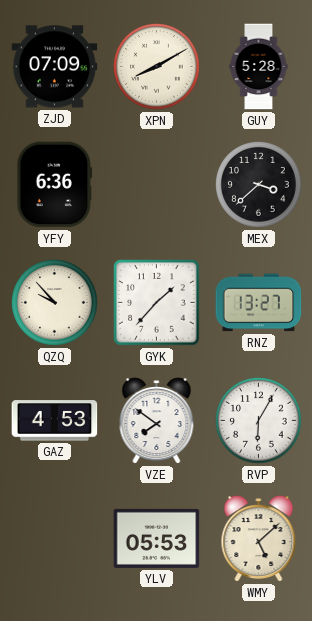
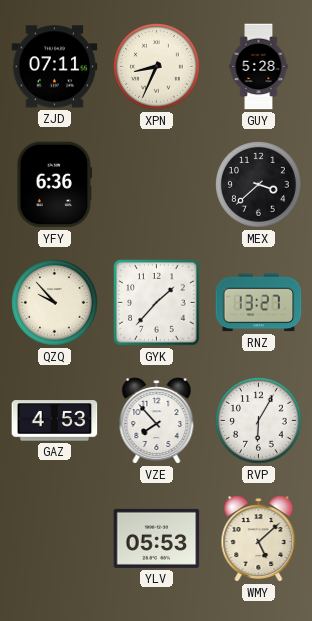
ZJD: 07:09 -> 07:11
XPN: 8:10 -> 8:34
VZE: 7:51 -> 7:53
